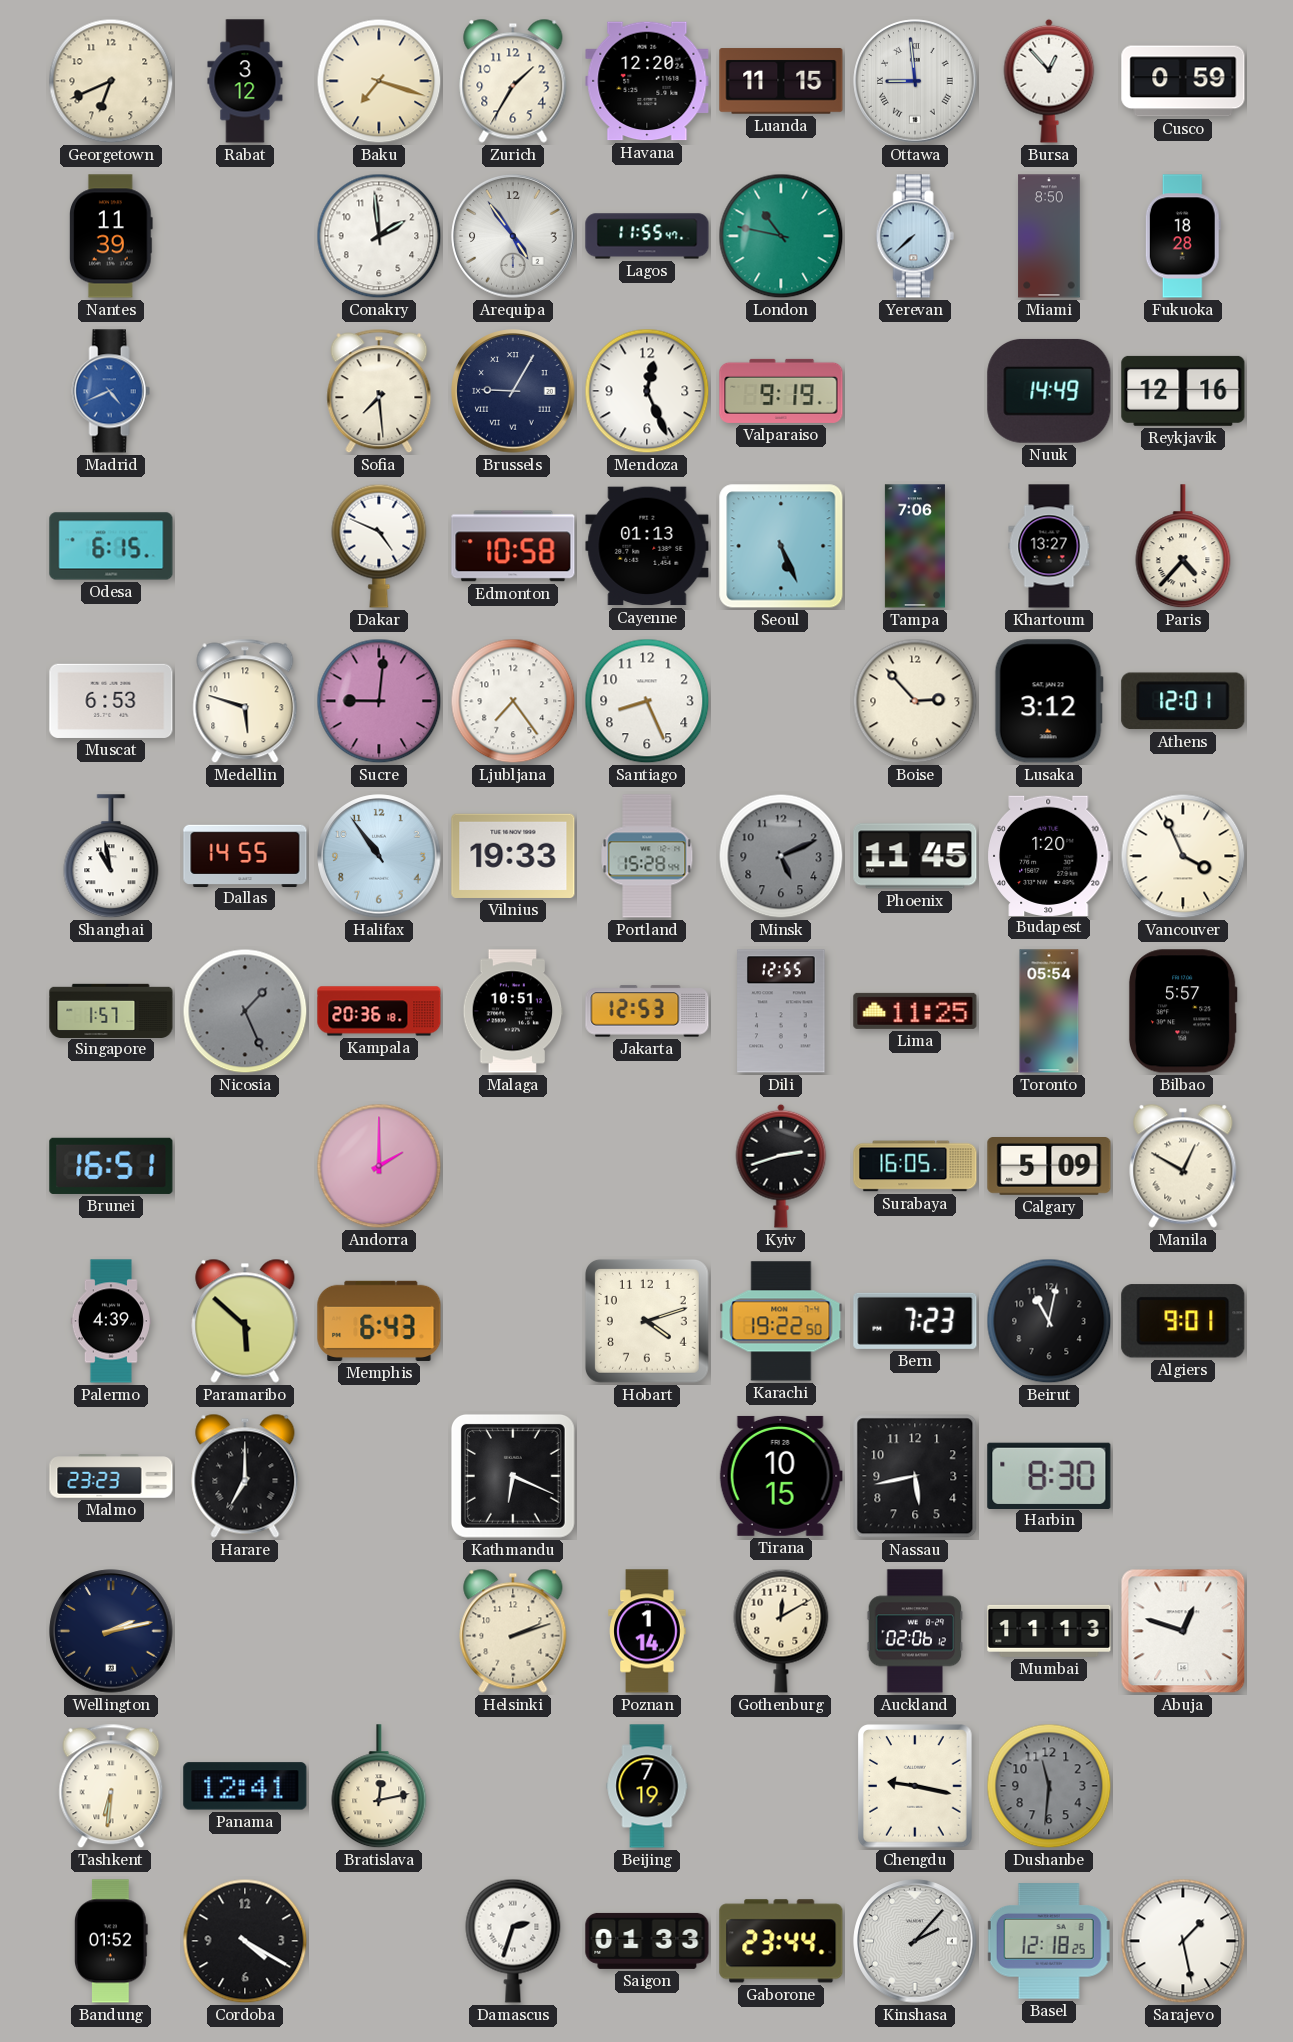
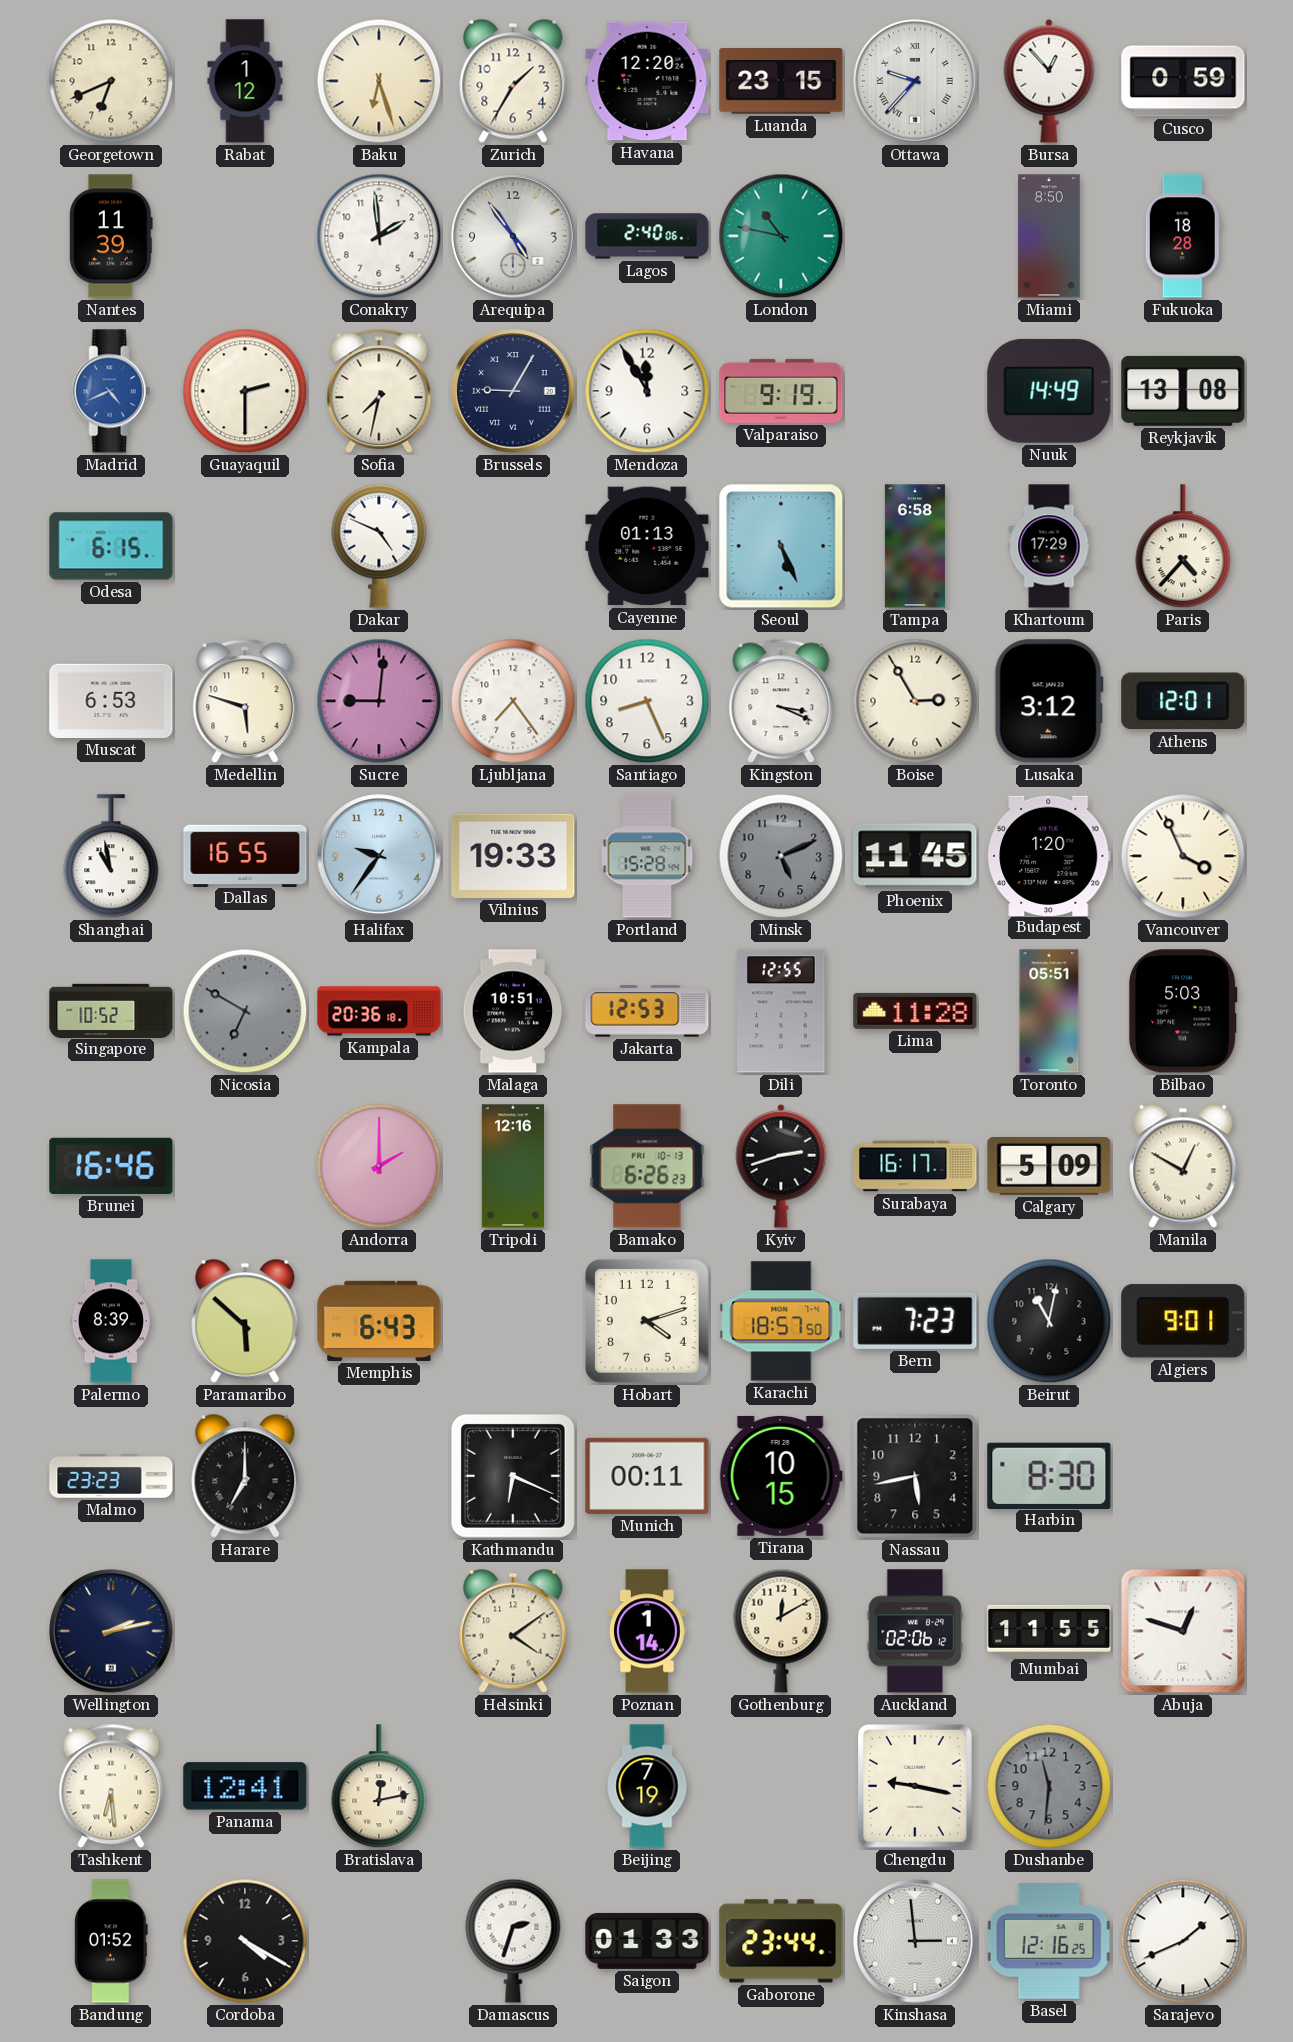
Rabat: 3:12 -> 1:12
Baku: 7:18 -> 6:27
Luanda: 11:15 -> 23:15
Ottawa: 8:59 -> 9:37
Lagos: 11:55 -> 2:40
Yerevan: 7:38 -> none
Guayaquil: none -> 2:30
Sofia: 7:29 -> 7:32
Mendoza: 12:26 -> 11:55
Reykjavik: 12:16 -> 13:08
Edmonton: 10:58 -> none
Tampa: 7:06 -> 6:58
Khartoum: 13:27 -> 17:29
Kingston: none -> 3:19
Boise: 2:53 -> 2:55
Dallas: 14:55 -> 16:55
Halifax: 10:54 -> 9:36
Singapore: 1:57 -> 10:52
Nicosia: 1:26 -> 6:50
Lima: 11:25 -> 11:28
Toronto: 05:54 -> 05:51
Bilbao: 5:57 -> 5:03
Brunei: 16:51 -> 16:46
Tripoli: none -> 12:16
Bamako: none -> 6:26
Surabaya: 16:05 -> 16:17
Palermo: 4:39 -> 8:39
Karachi: 19:22 -> 18:57
Munich: none -> 00:11
Helsinki: 2:12 -> 4:09
Mumbai: 11:13 -> 11:55
Tashkent: 6:31 -> 6:29
Kinshasa: 2:07 -> 2:59
Basel: 12:18 -> 12:16
Sarajevo: 1:28 -> 1:41
